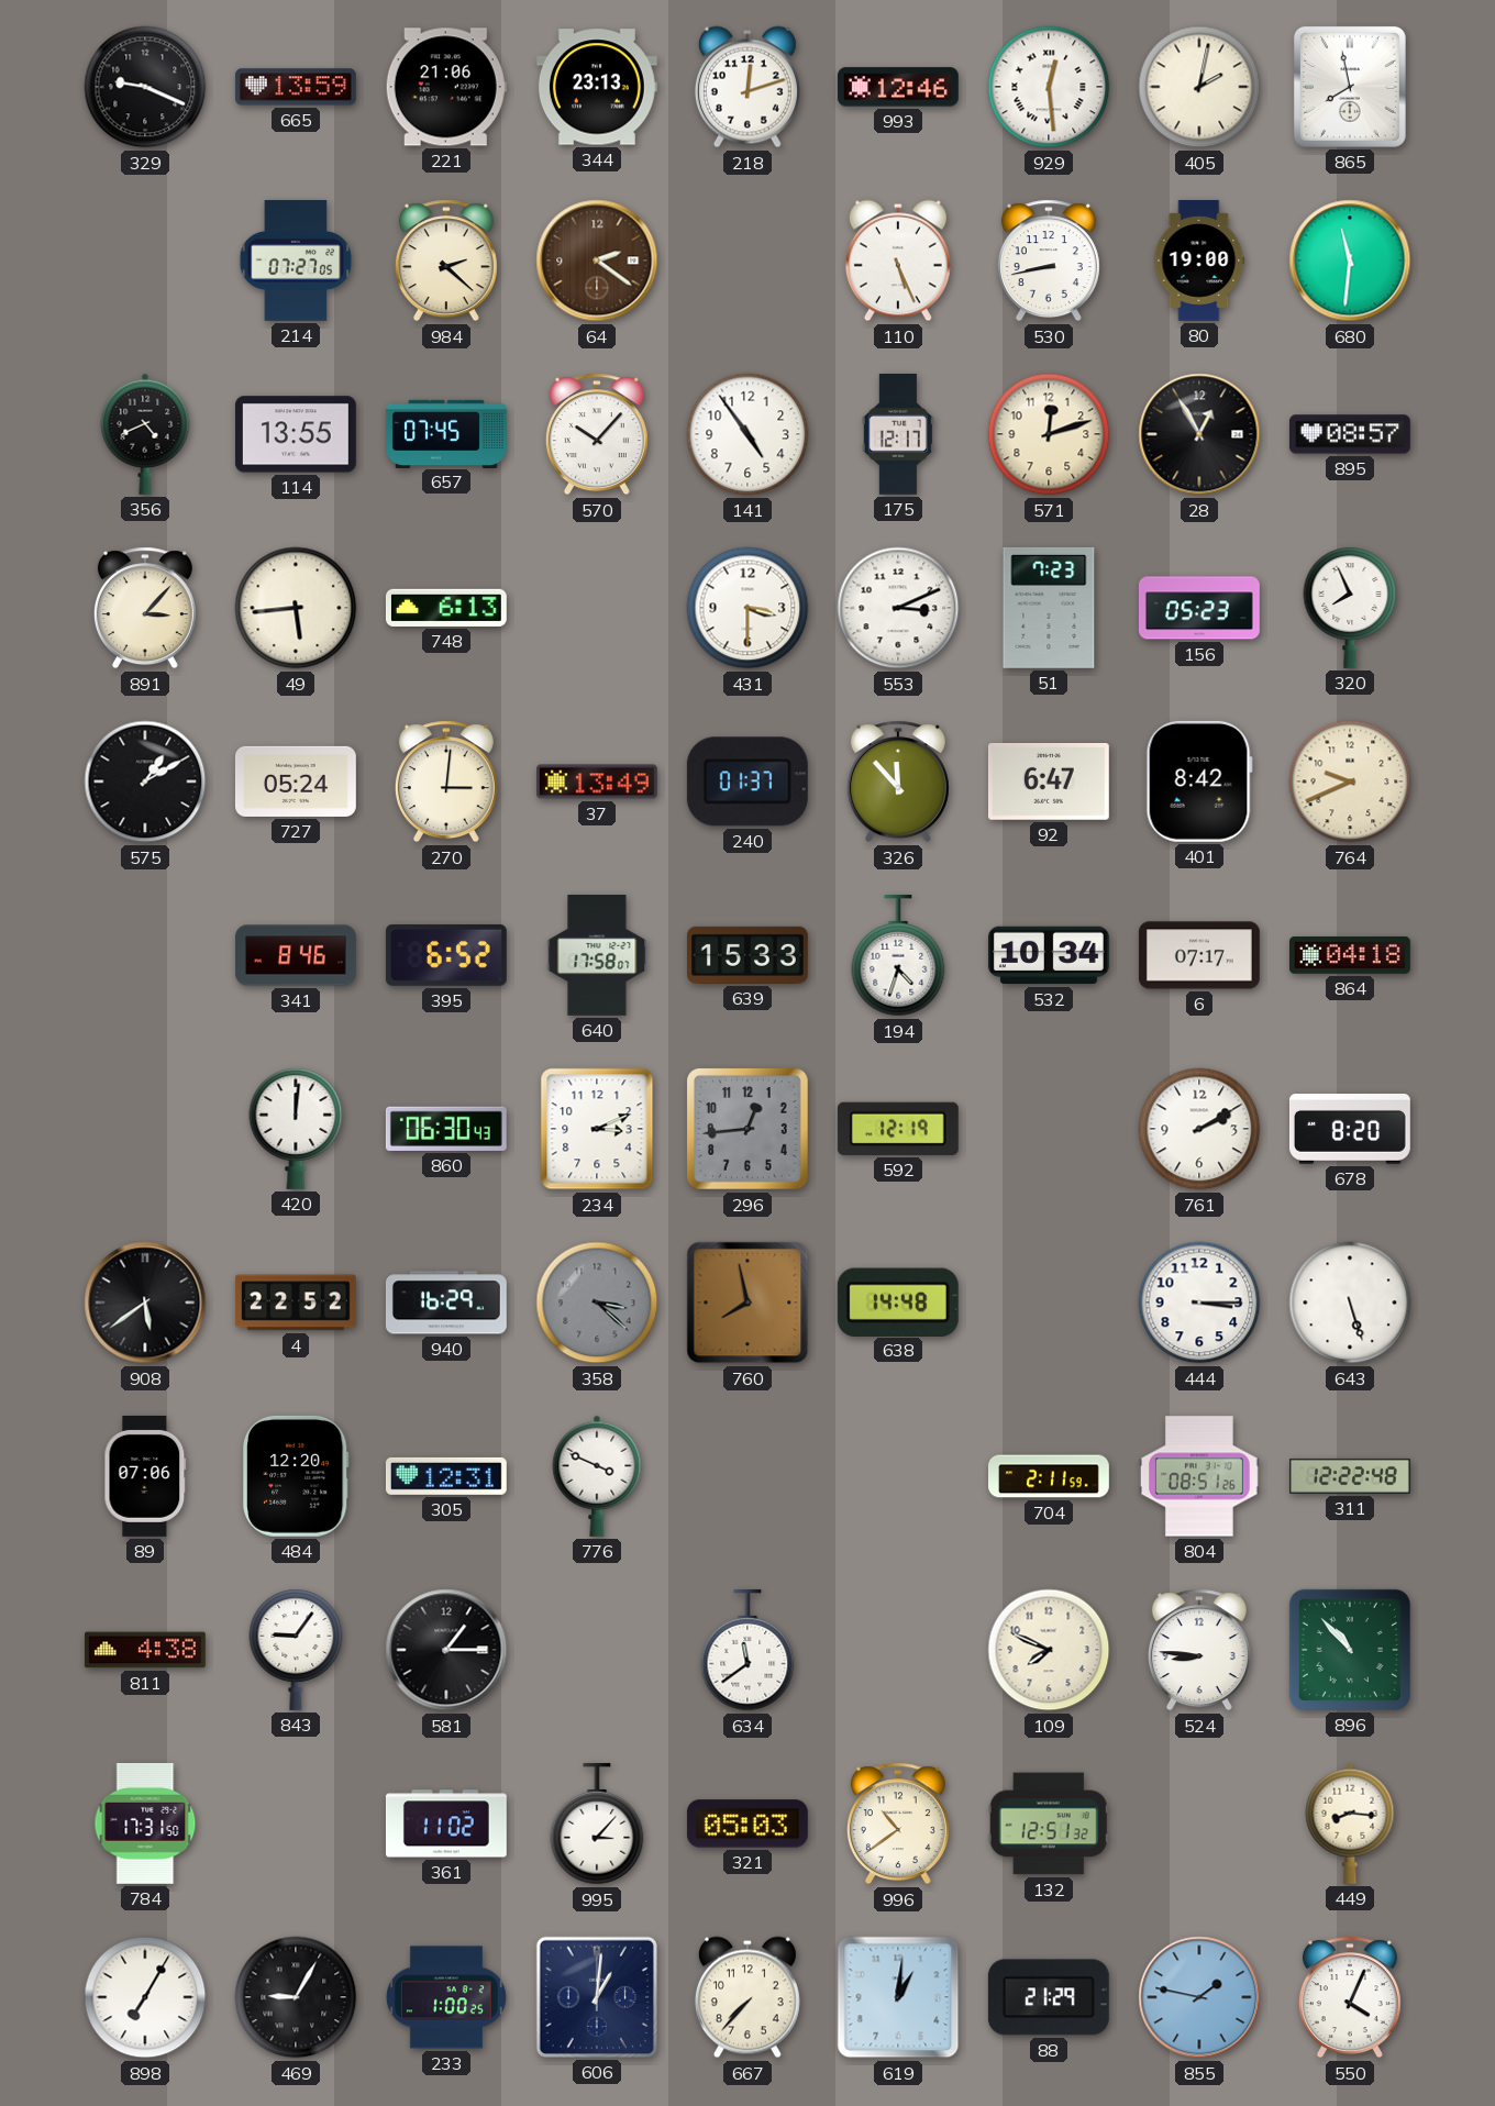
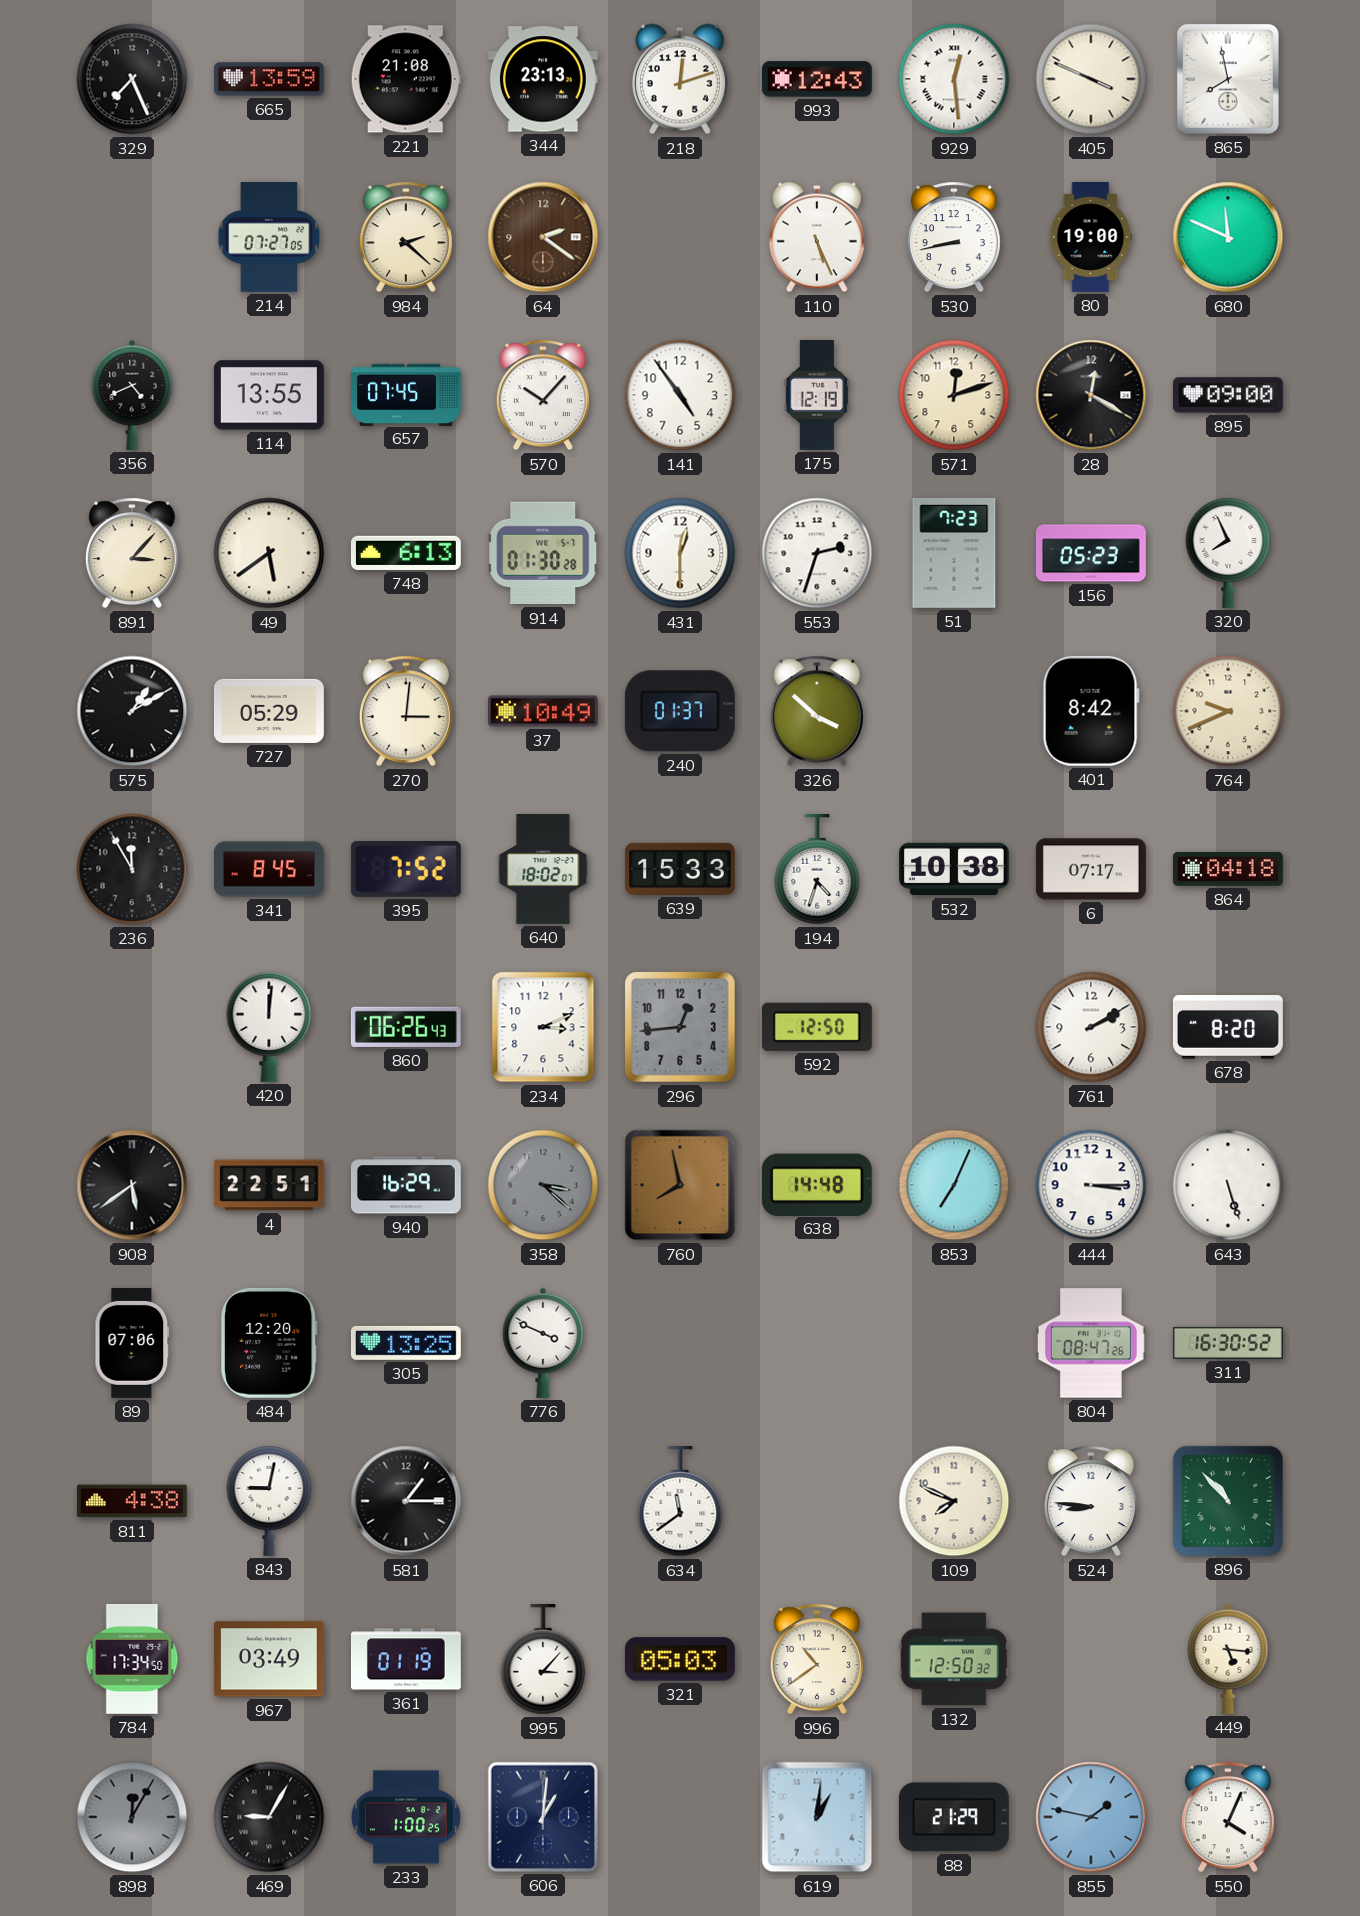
329: 9:19 -> 7:26
221: 21:06 -> 21:08
993: 12:46 -> 12:43
405: 2:02 -> 3:49
680: 11:31 -> 11:49
175: 12:17 -> 12:19
28: 12:55 -> 12:20
895: 08:57 -> 09:00
49: 5:44 -> 5:39
914: none -> 01:30
431: 3:30 -> 12:30
553: 3:11 -> 2:33
727: 05:24 -> 05:29
37: 13:49 -> 10:49
326: 11:53 -> 3:52
92: 6:47 -> none
236: none -> 11:55
341: 8:46 -> 8:45
395: 6:52 -> 7:52
640: 17:58 -> 18:02
532: 10:34 -> 10:38
860: 06:30 -> 06:26
592: 12:19 -> 12:50
4: 22:52 -> 22:51
853: none -> 7:04
305: 12:31 -> 13:25
704: 2:11 -> none
804: 08:51 -> 08:47
311: 12:22 -> 16:30
843: 9:06 -> 9:02
784: 17:31 -> 17:34
967: none -> 03:49
361: 11:02 -> 01:19
132: 12:51 -> 12:50
449: 8:16 -> 5:16
898: 7:05 -> 12:05
898 dial: white -> grey
667: 7:37 -> none
